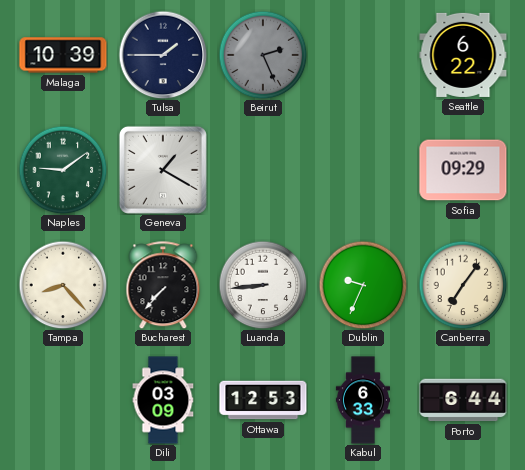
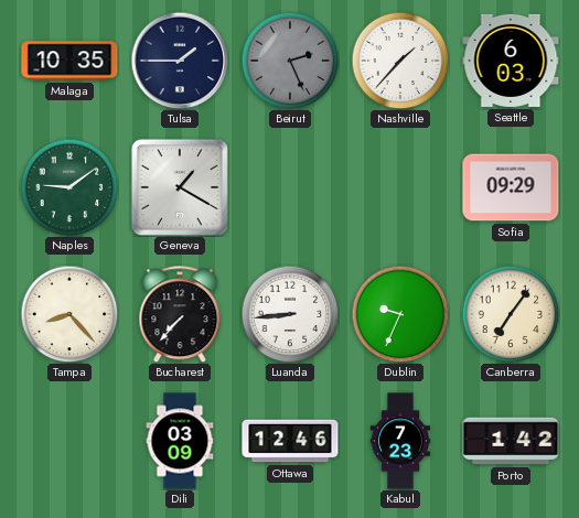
Malaga: 10:39 -> 10:35
Nashville: none -> 1:37
Seattle: 6:22 -> 6:03
Ottawa: 12:53 -> 12:46
Kabul: 6:33 -> 7:23
Porto: 6:44 -> 1:42
